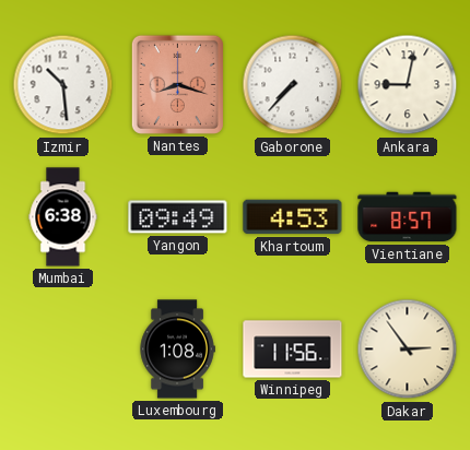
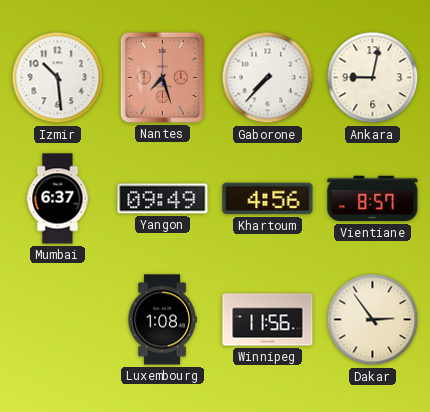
Nantes: 8:18 -> 7:27
Mumbai: 6:38 -> 6:37
Khartoum: 4:53 -> 4:56
